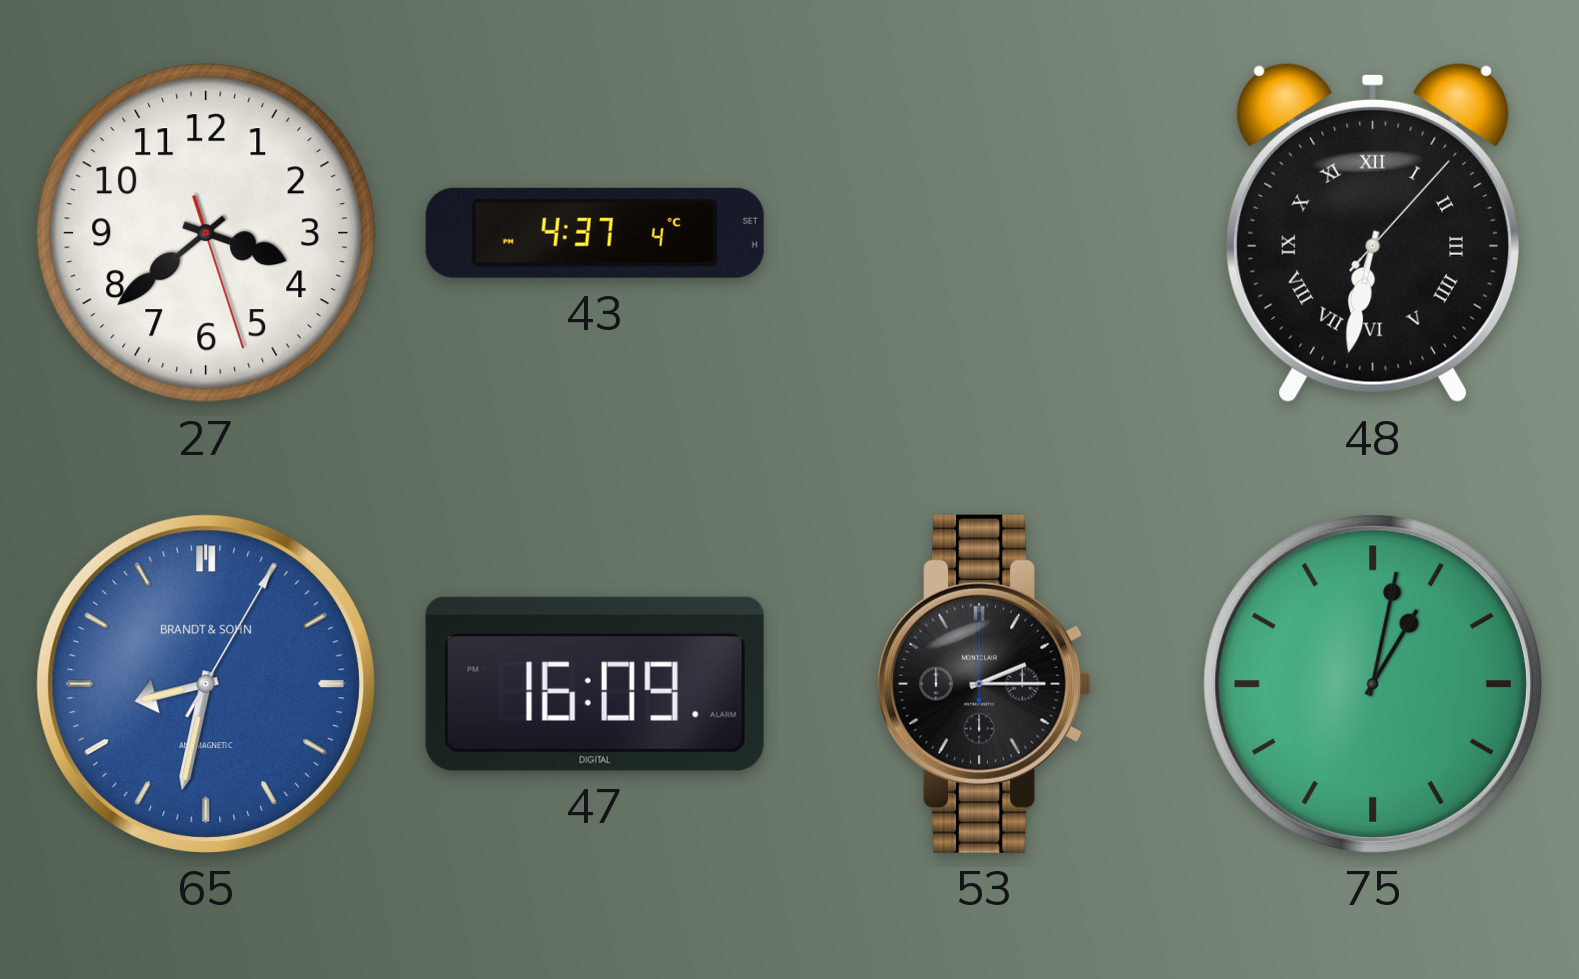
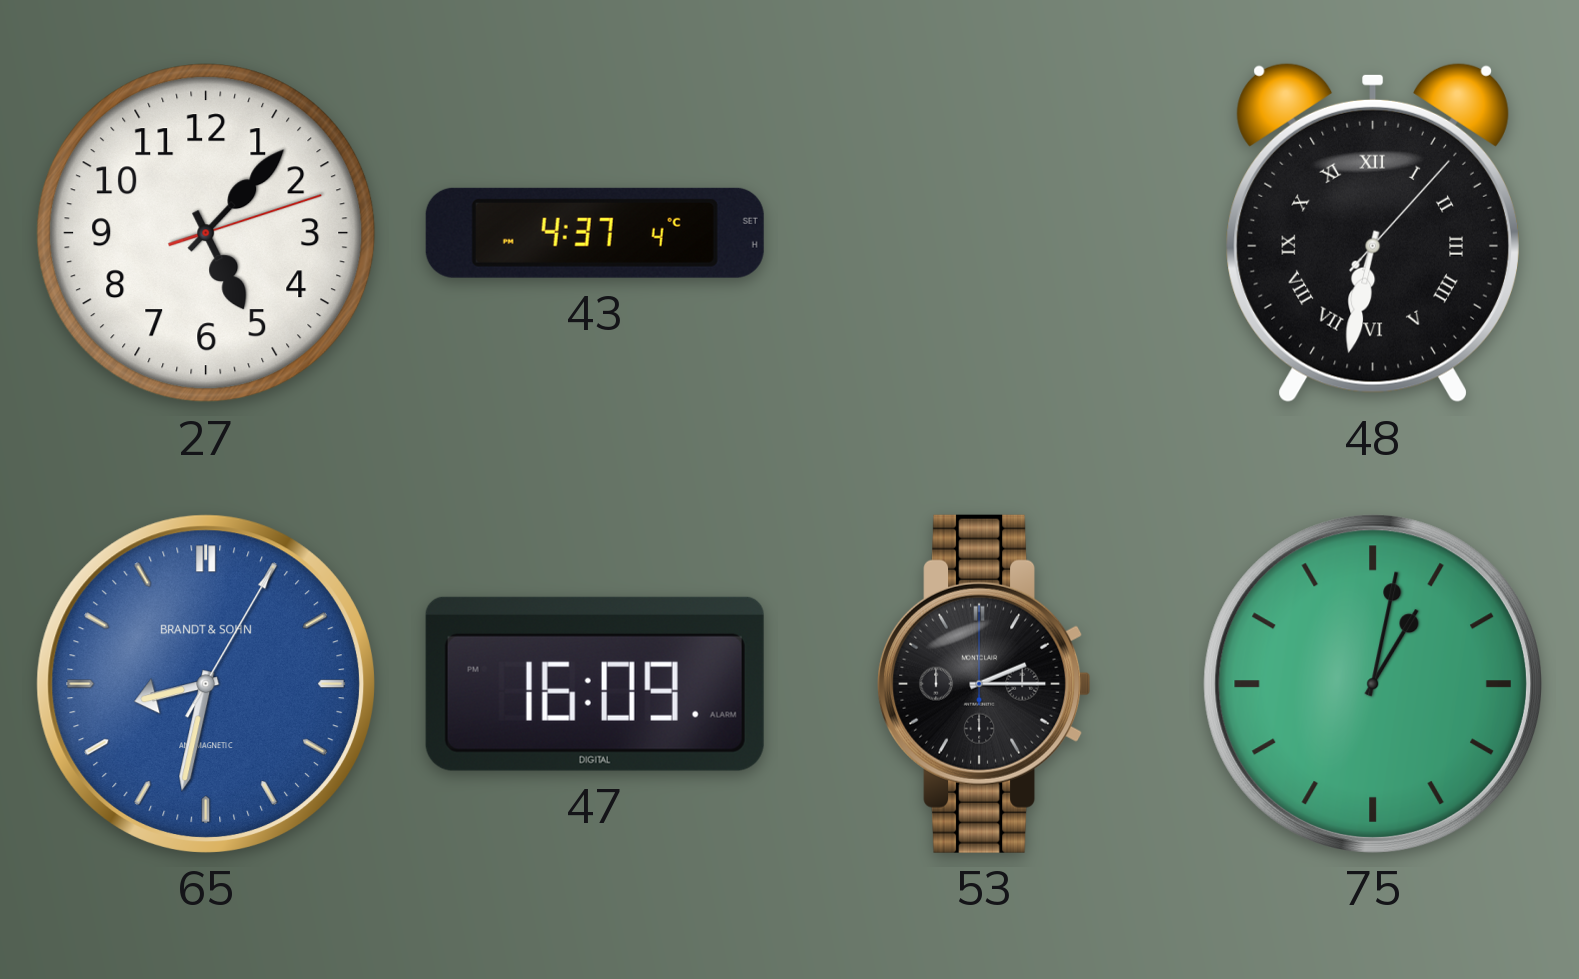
27: 3:38 -> 5:07
